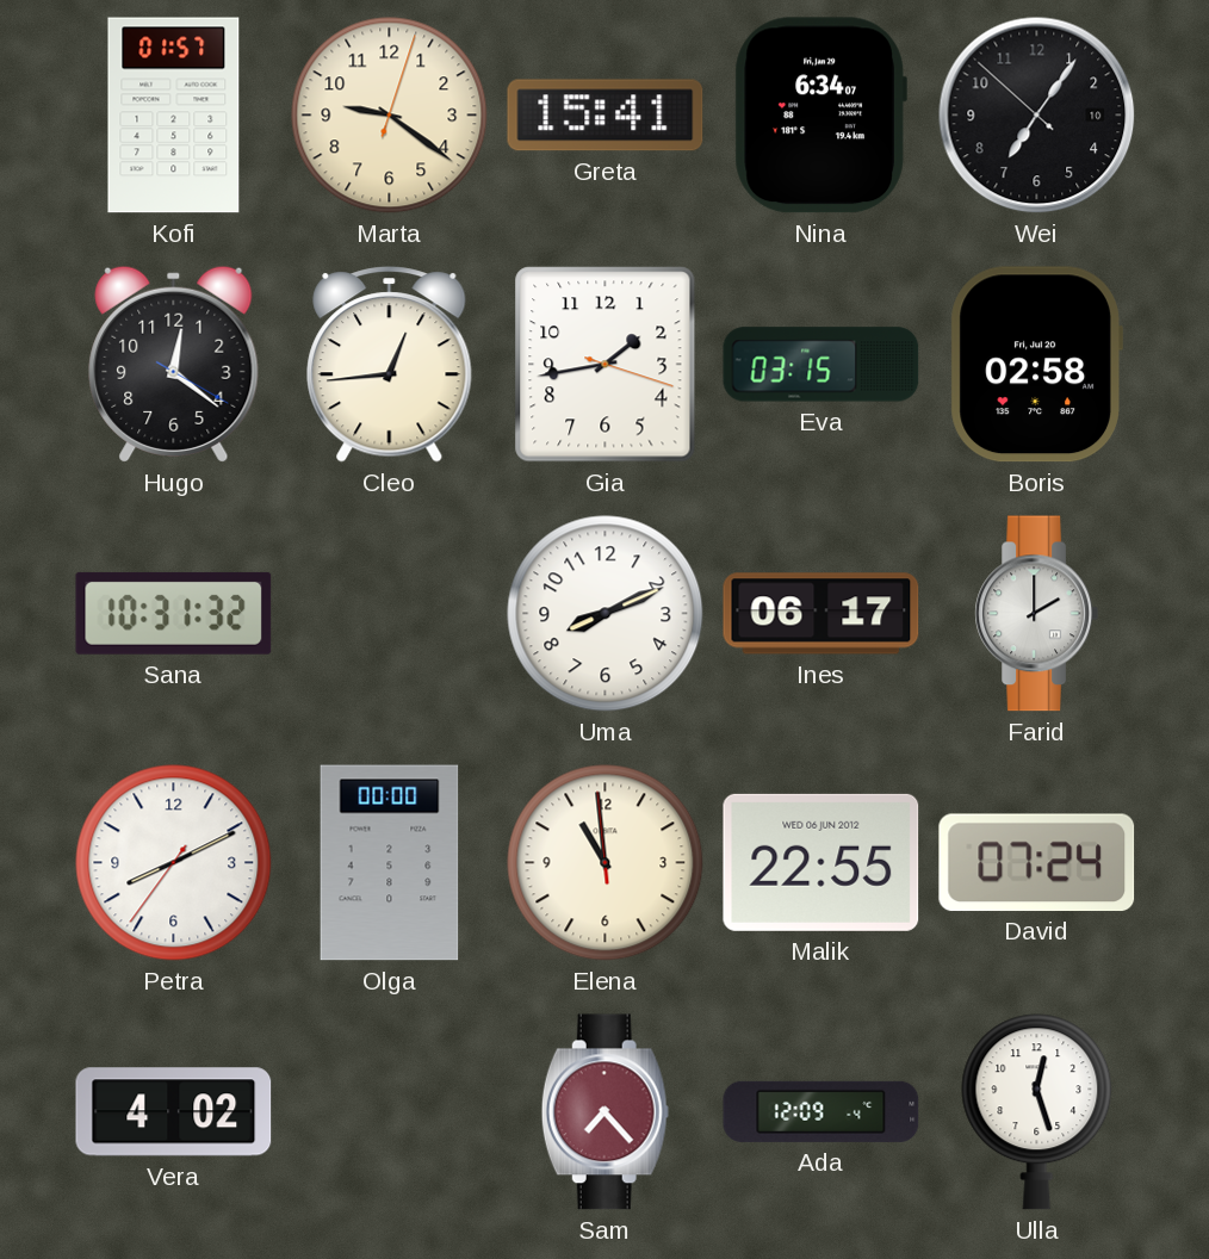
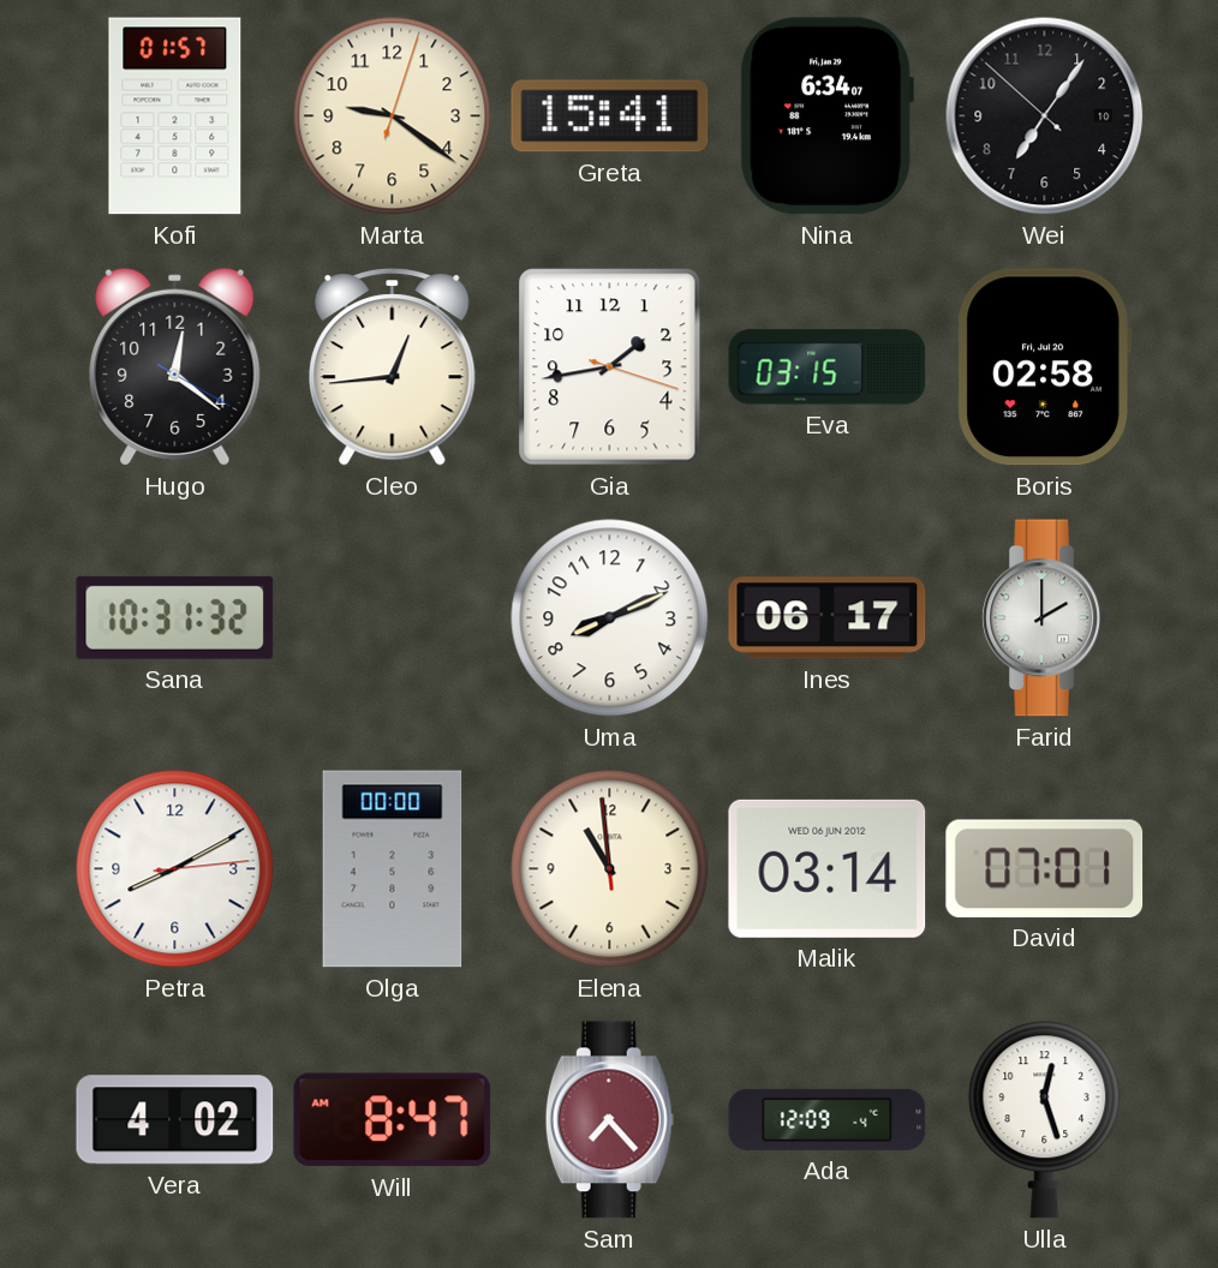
Petra: 8:10:36 -> 8:10:14
Malik: 22:55 -> 03:14
David: 07:24 -> 07:01
Will: none -> 8:47
